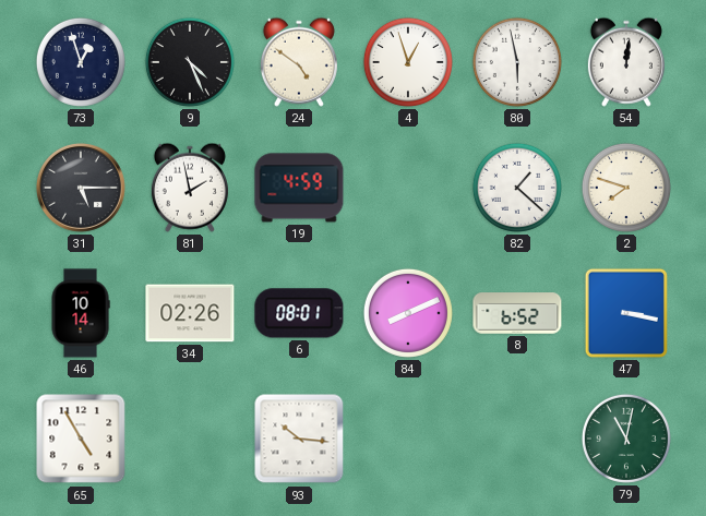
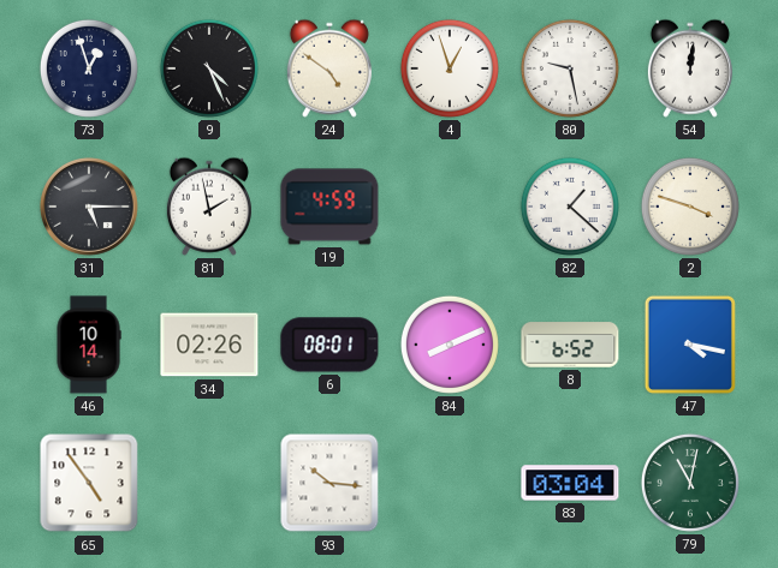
80: 5:58 -> 9:28
2: 7:48 -> 3:48
47: 3:17 -> 4:17
65: 4:55 -> 4:54
83: none -> 03:04
